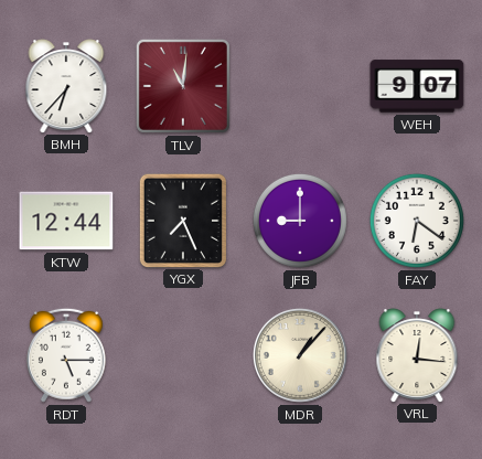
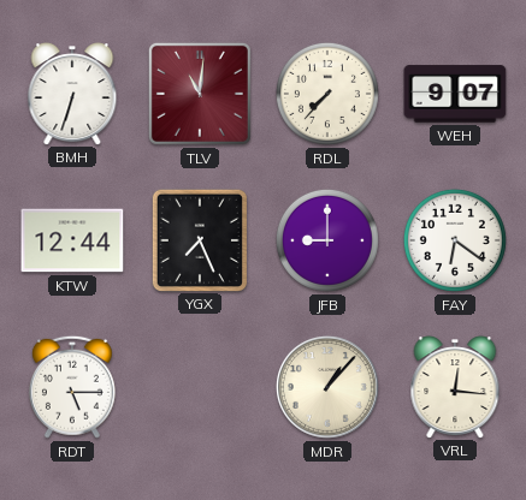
BMH: 6:37 -> 6:33
RDL: none -> 7:37
